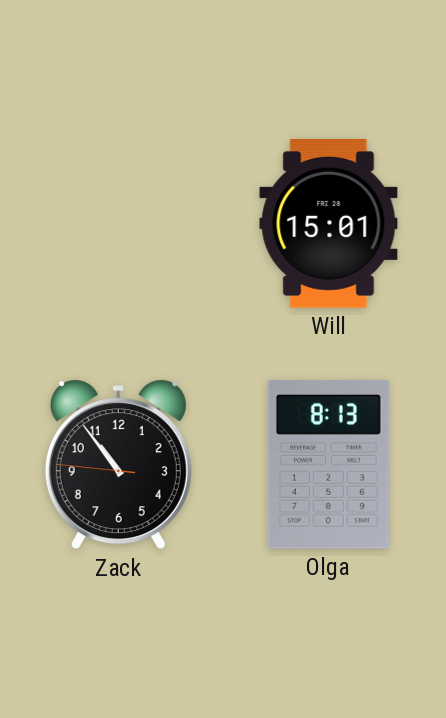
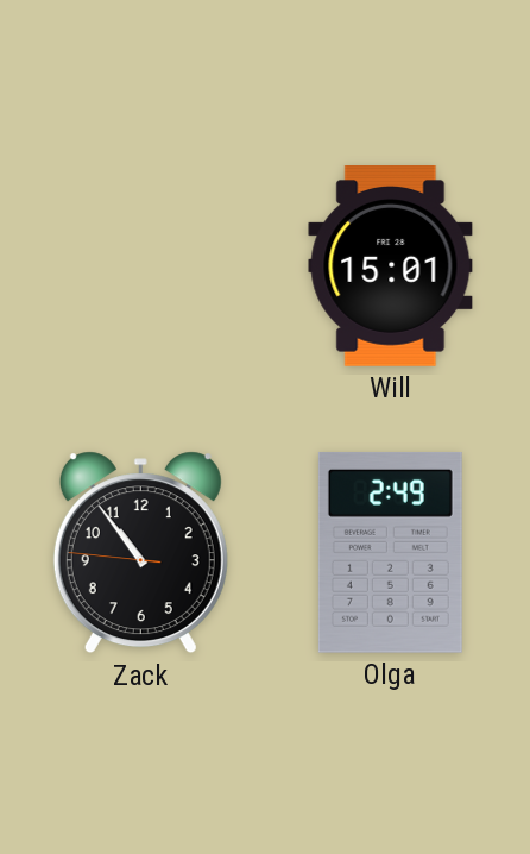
Olga: 8:13 -> 2:49
